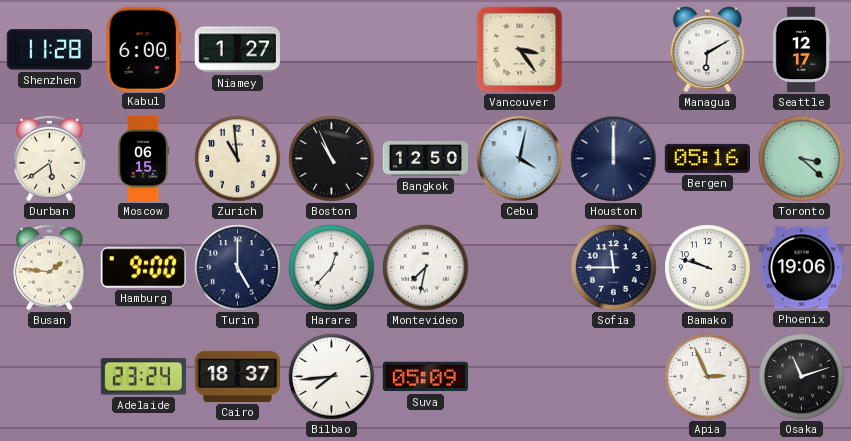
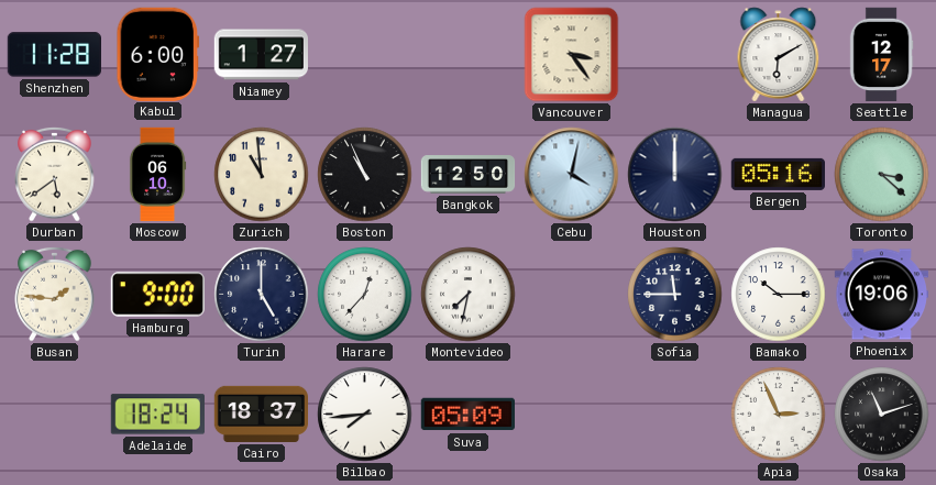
Moscow: 06:15 -> 06:10
Bamako: 9:48 -> 10:15
Adelaide: 23:24 -> 18:24
